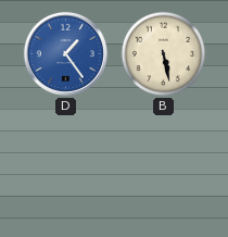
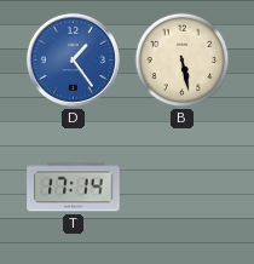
T: none -> 17:14
